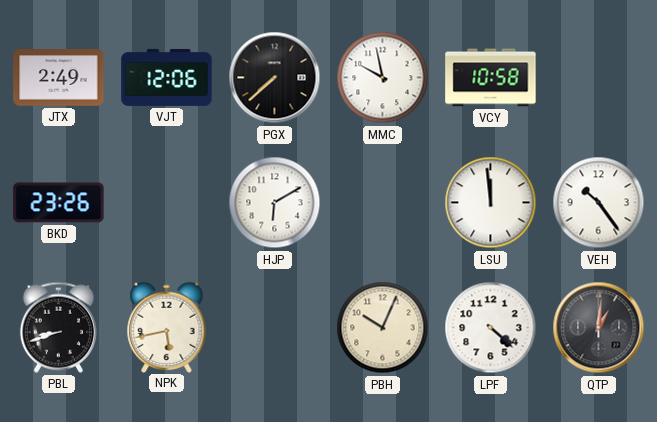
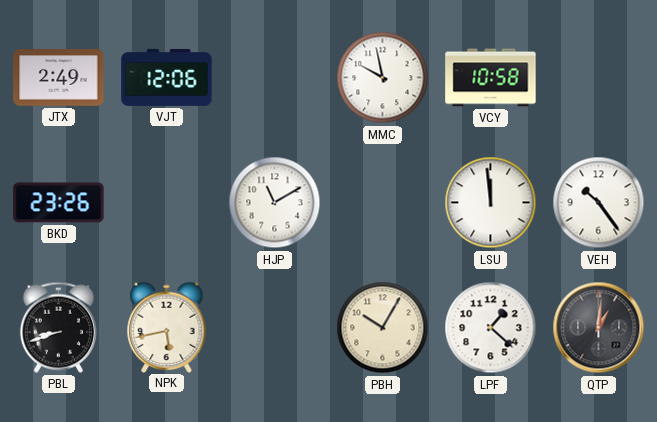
PGX: 7:38 -> none
HJP: 6:10 -> 11:10
PBH: 10:04 -> 10:05
LPF: 4:22 -> 1:22
